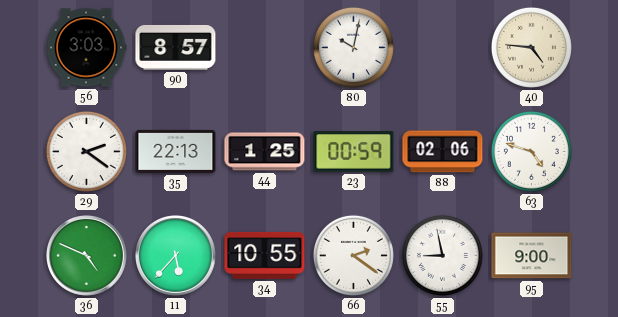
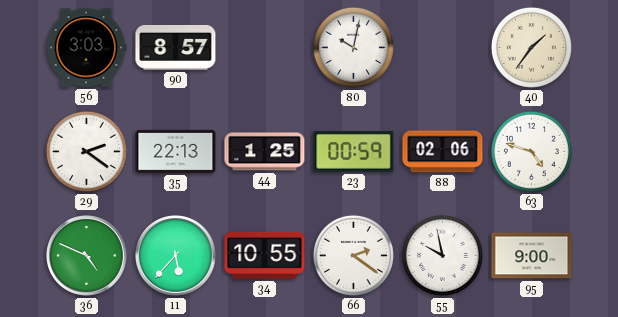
40: 4:46 -> 1:36
55: 8:58 -> 9:58
